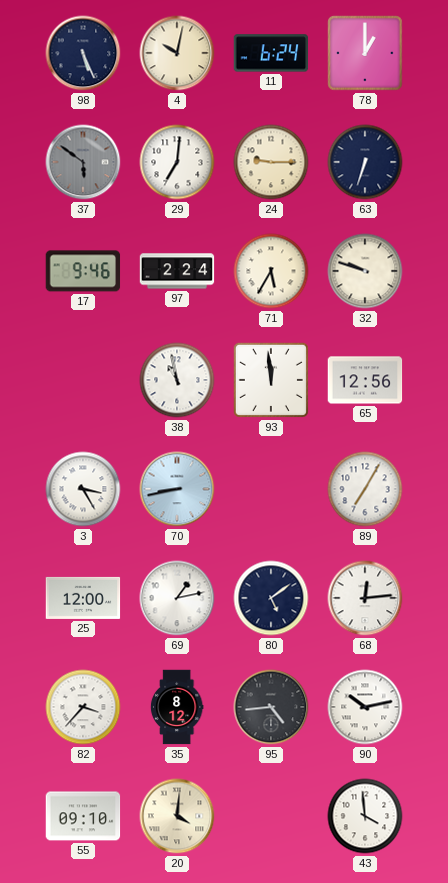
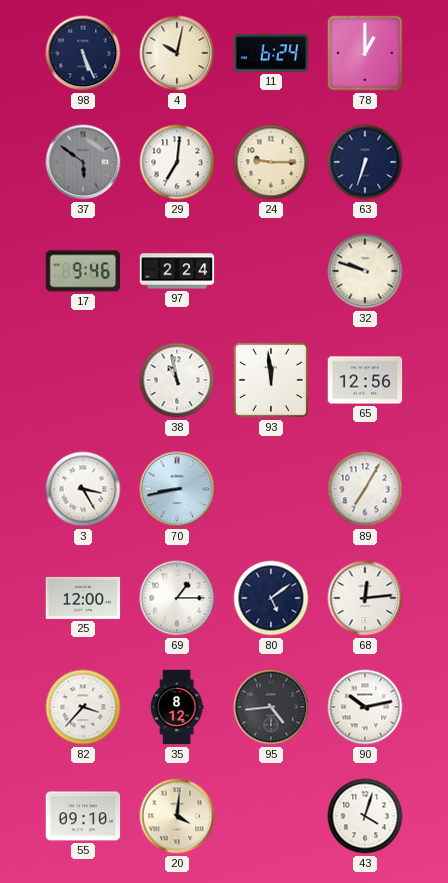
71: 5:35 -> none
69: 1:13 -> 1:15
43: 3:59 -> 4:03
